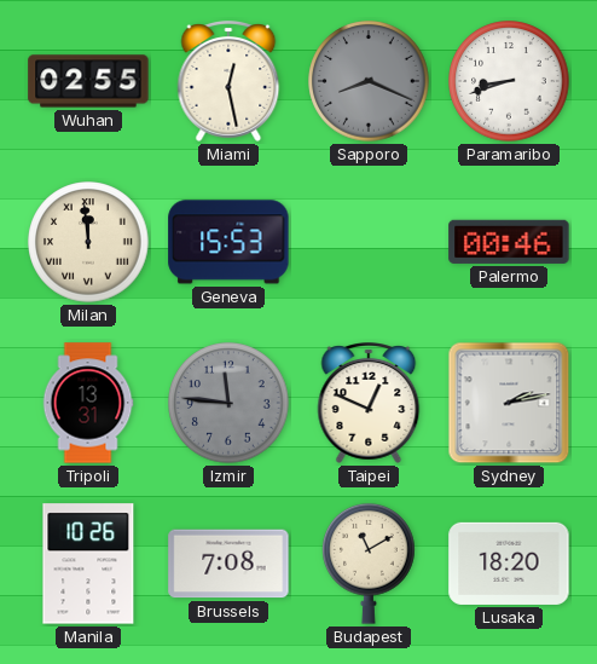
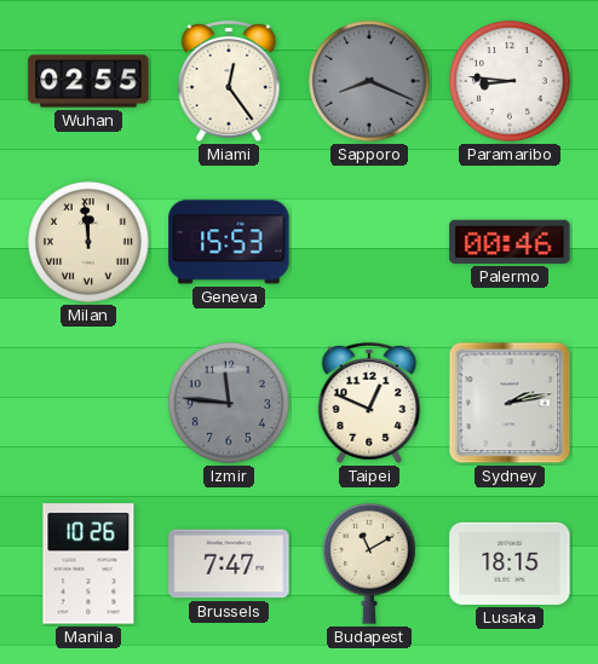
Miami: 12:28 -> 12:24
Paramaribo: 8:42 -> 8:46
Tripoli: 13:31 -> none
Brussels: 7:08 -> 7:47
Lusaka: 18:20 -> 18:15
